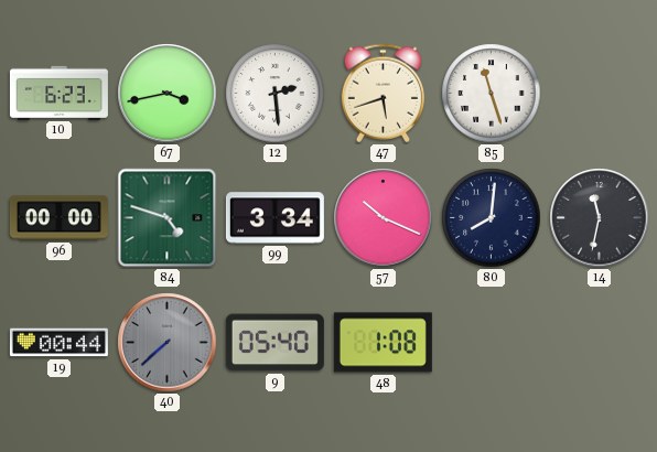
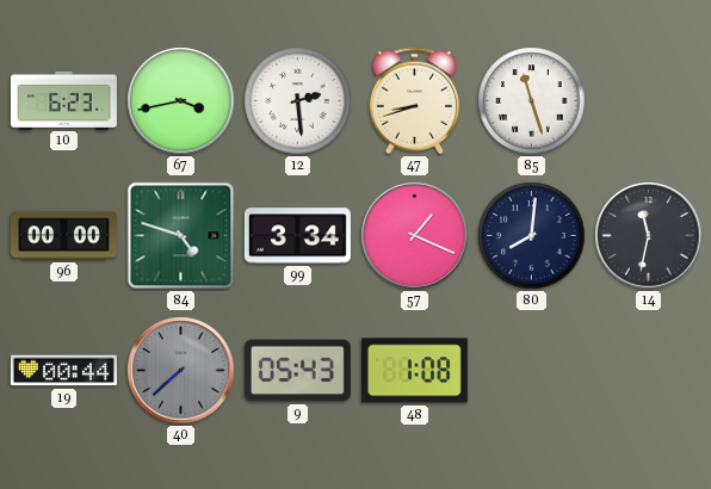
47: 5:42 -> 8:42
57: 10:19 -> 1:19
9: 05:40 -> 05:43
